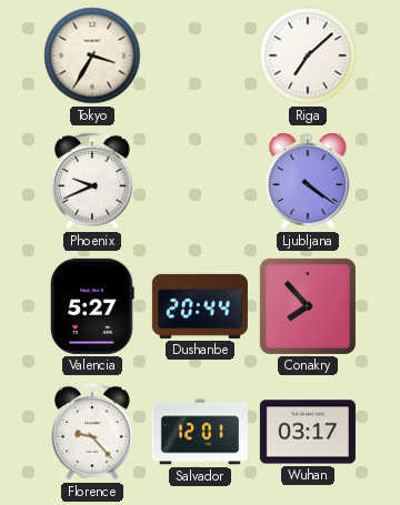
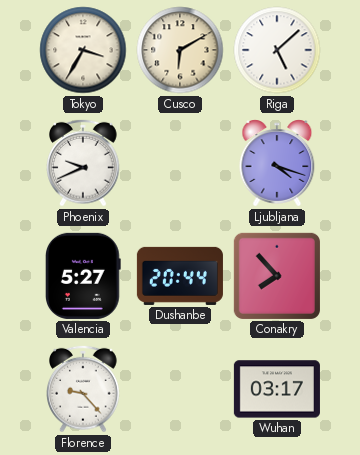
Cusco: none -> 6:10
Riga: 7:08 -> 5:08
Ljubljana: 4:21 -> 4:18
Salvador: 12:01 -> none
